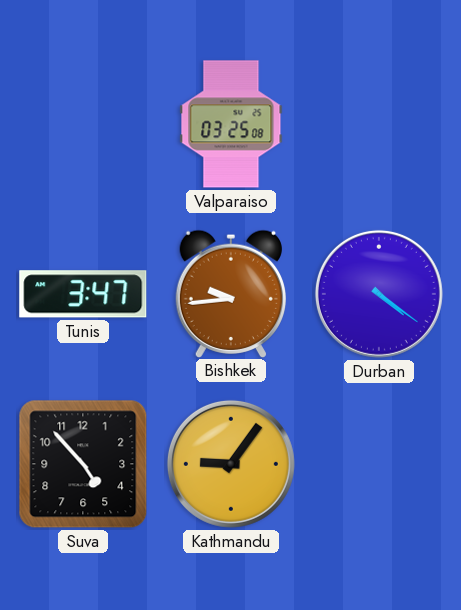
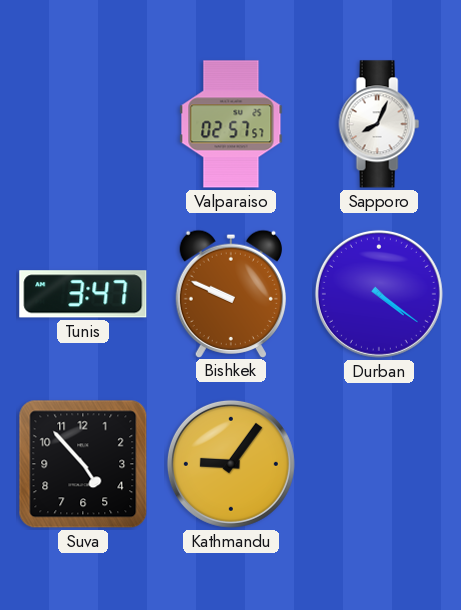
Valparaiso: 03:25 -> 02:57
Sapporo: none -> 8:04
Bishkek: 9:44 -> 9:49
